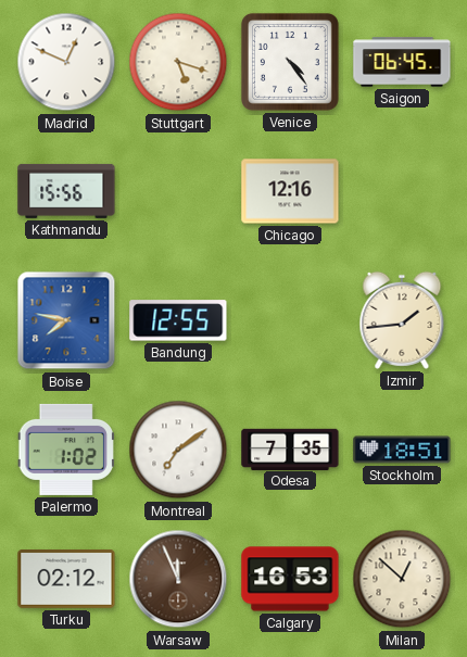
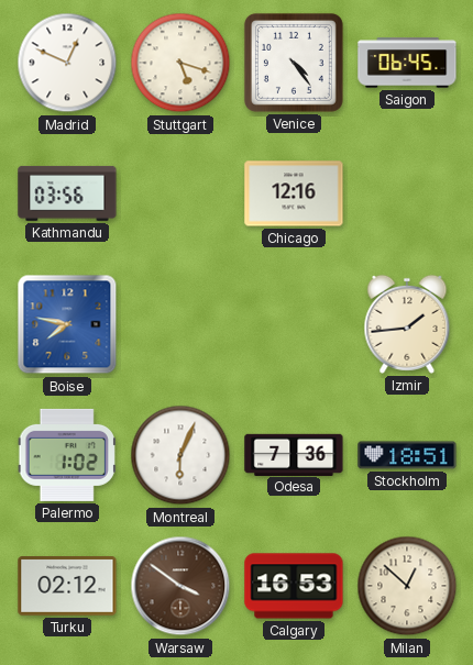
Kathmandu: 15:56 -> 03:56
Bandung: 12:55 -> none
Montreal: 7:09 -> 6:04
Odesa: 7:35 -> 7:36
Warsaw: 11:56 -> 3:51
